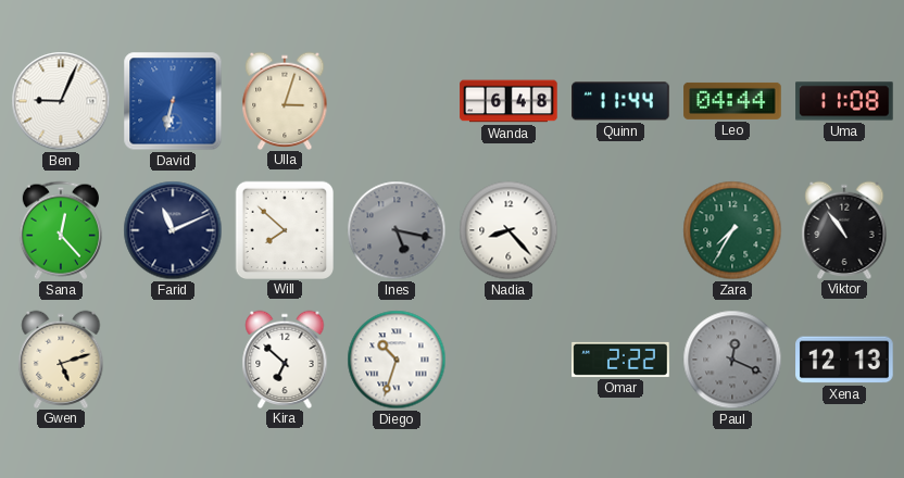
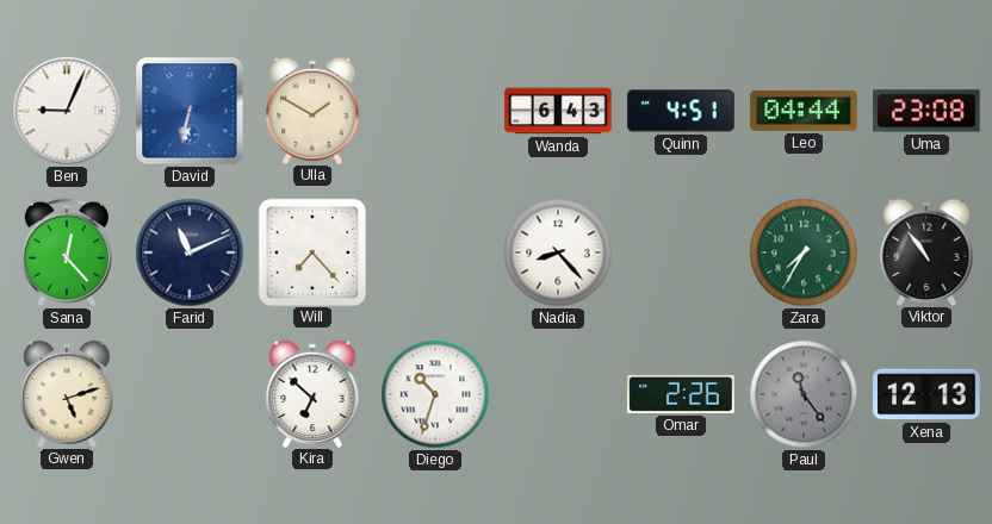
Ulla: 3:03 -> 1:50
Wanda: 6:48 -> 6:43
Quinn: 11:44 -> 4:51
Uma: 11:08 -> 23:08
Will: 7:52 -> 7:23
Ines: 5:17 -> none
Omar: 2:22 -> 2:26
Paul: 12:19 -> 11:24
